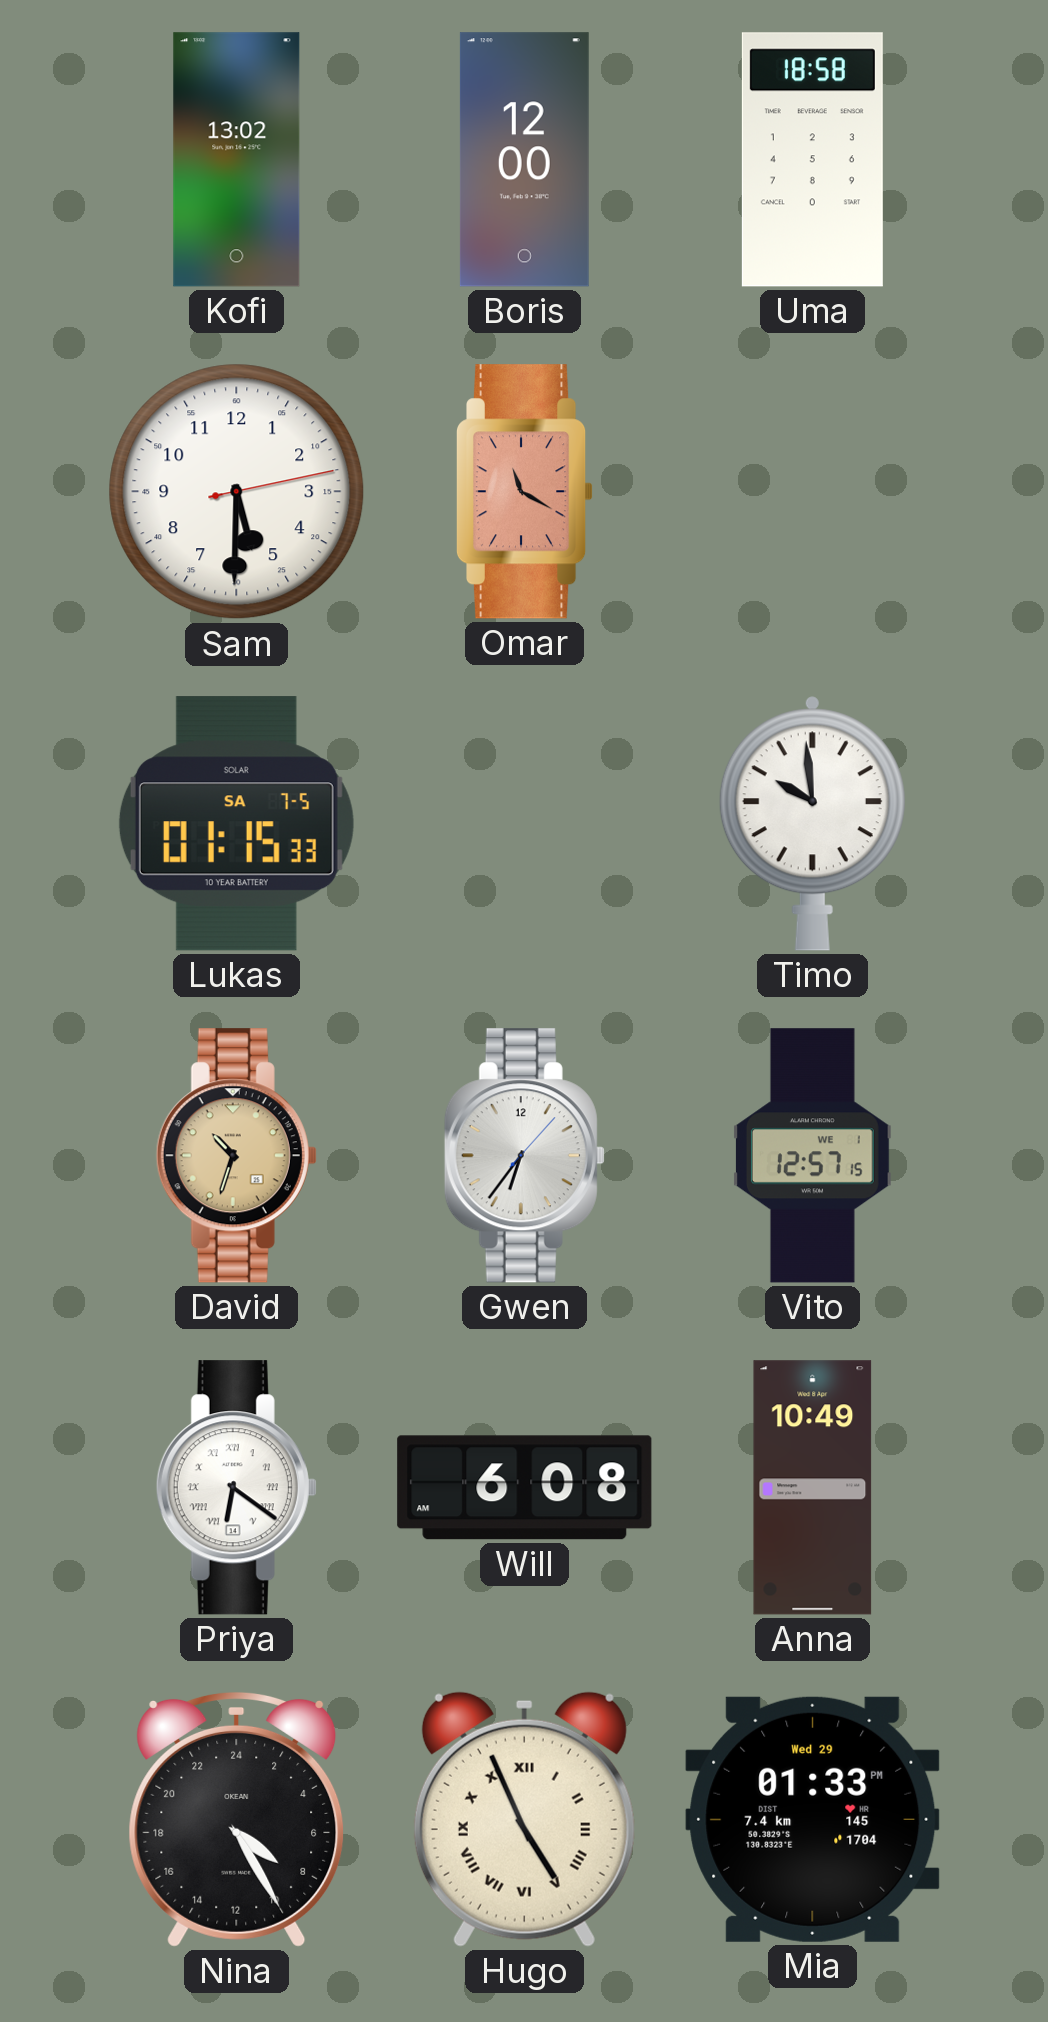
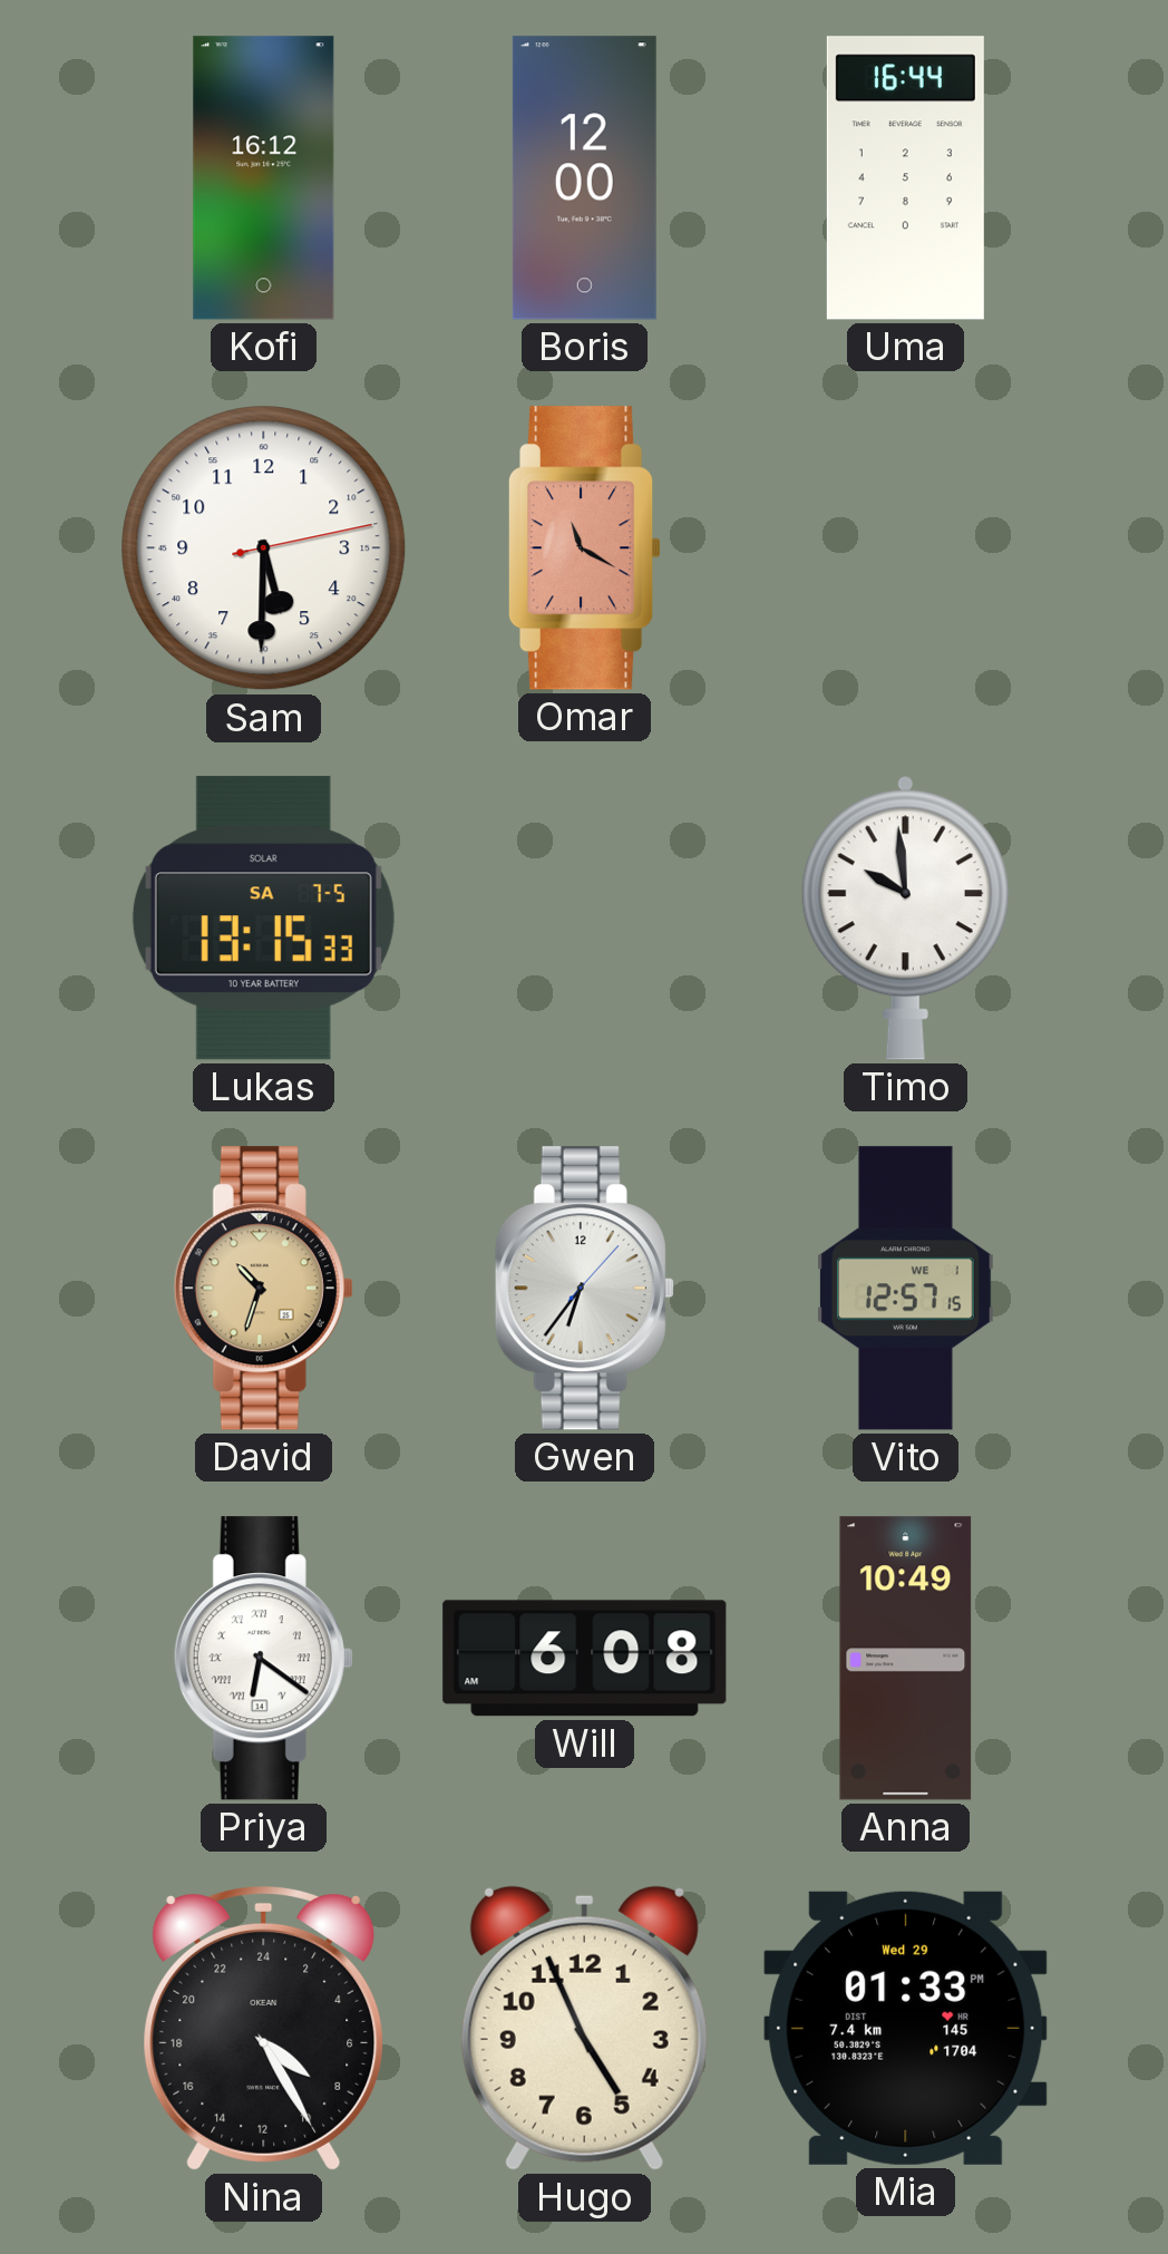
Kofi: 13:02 -> 16:12
Uma: 18:58 -> 16:44
Lukas: 01:15 -> 13:15
Hugo numerals: Roman -> Arabic
